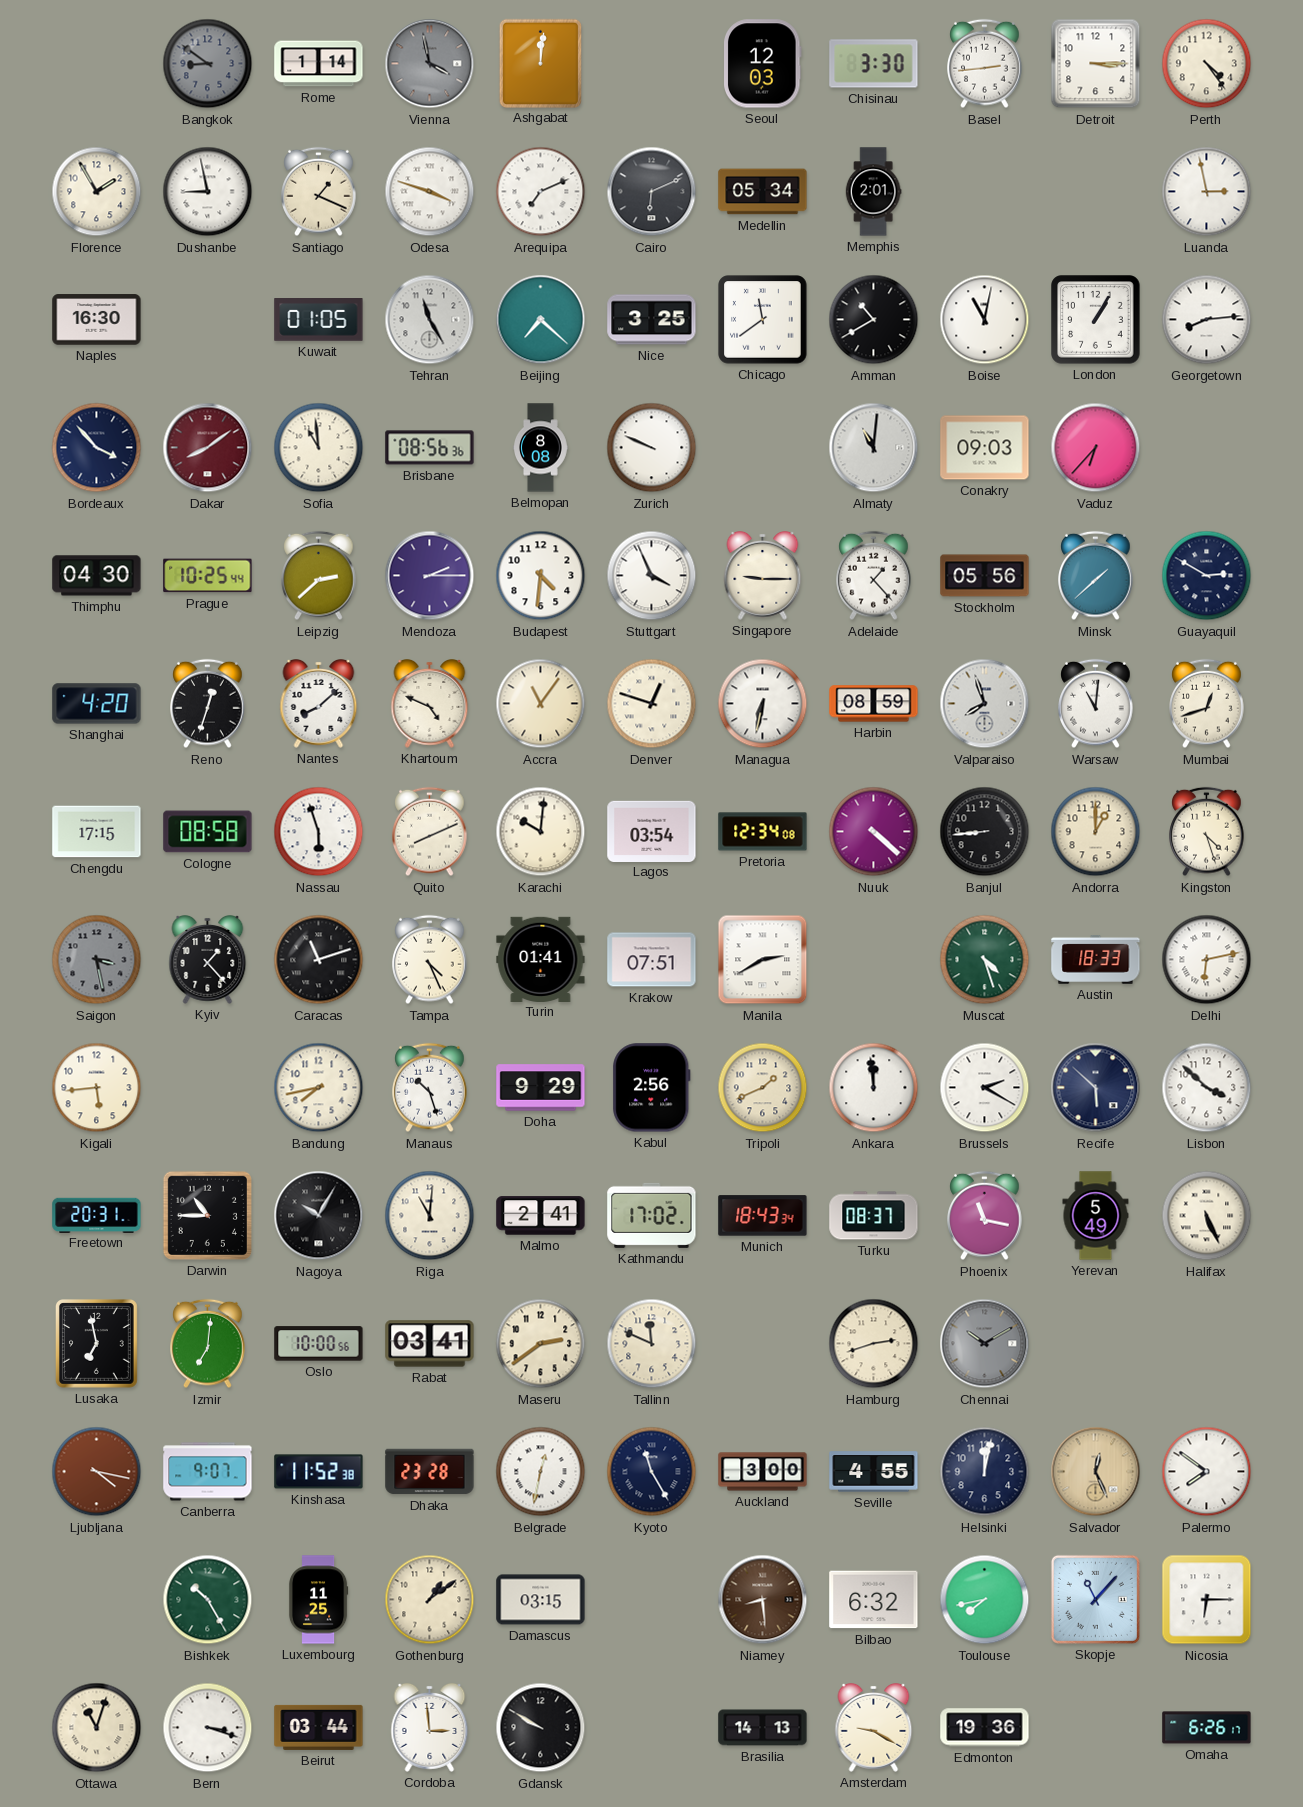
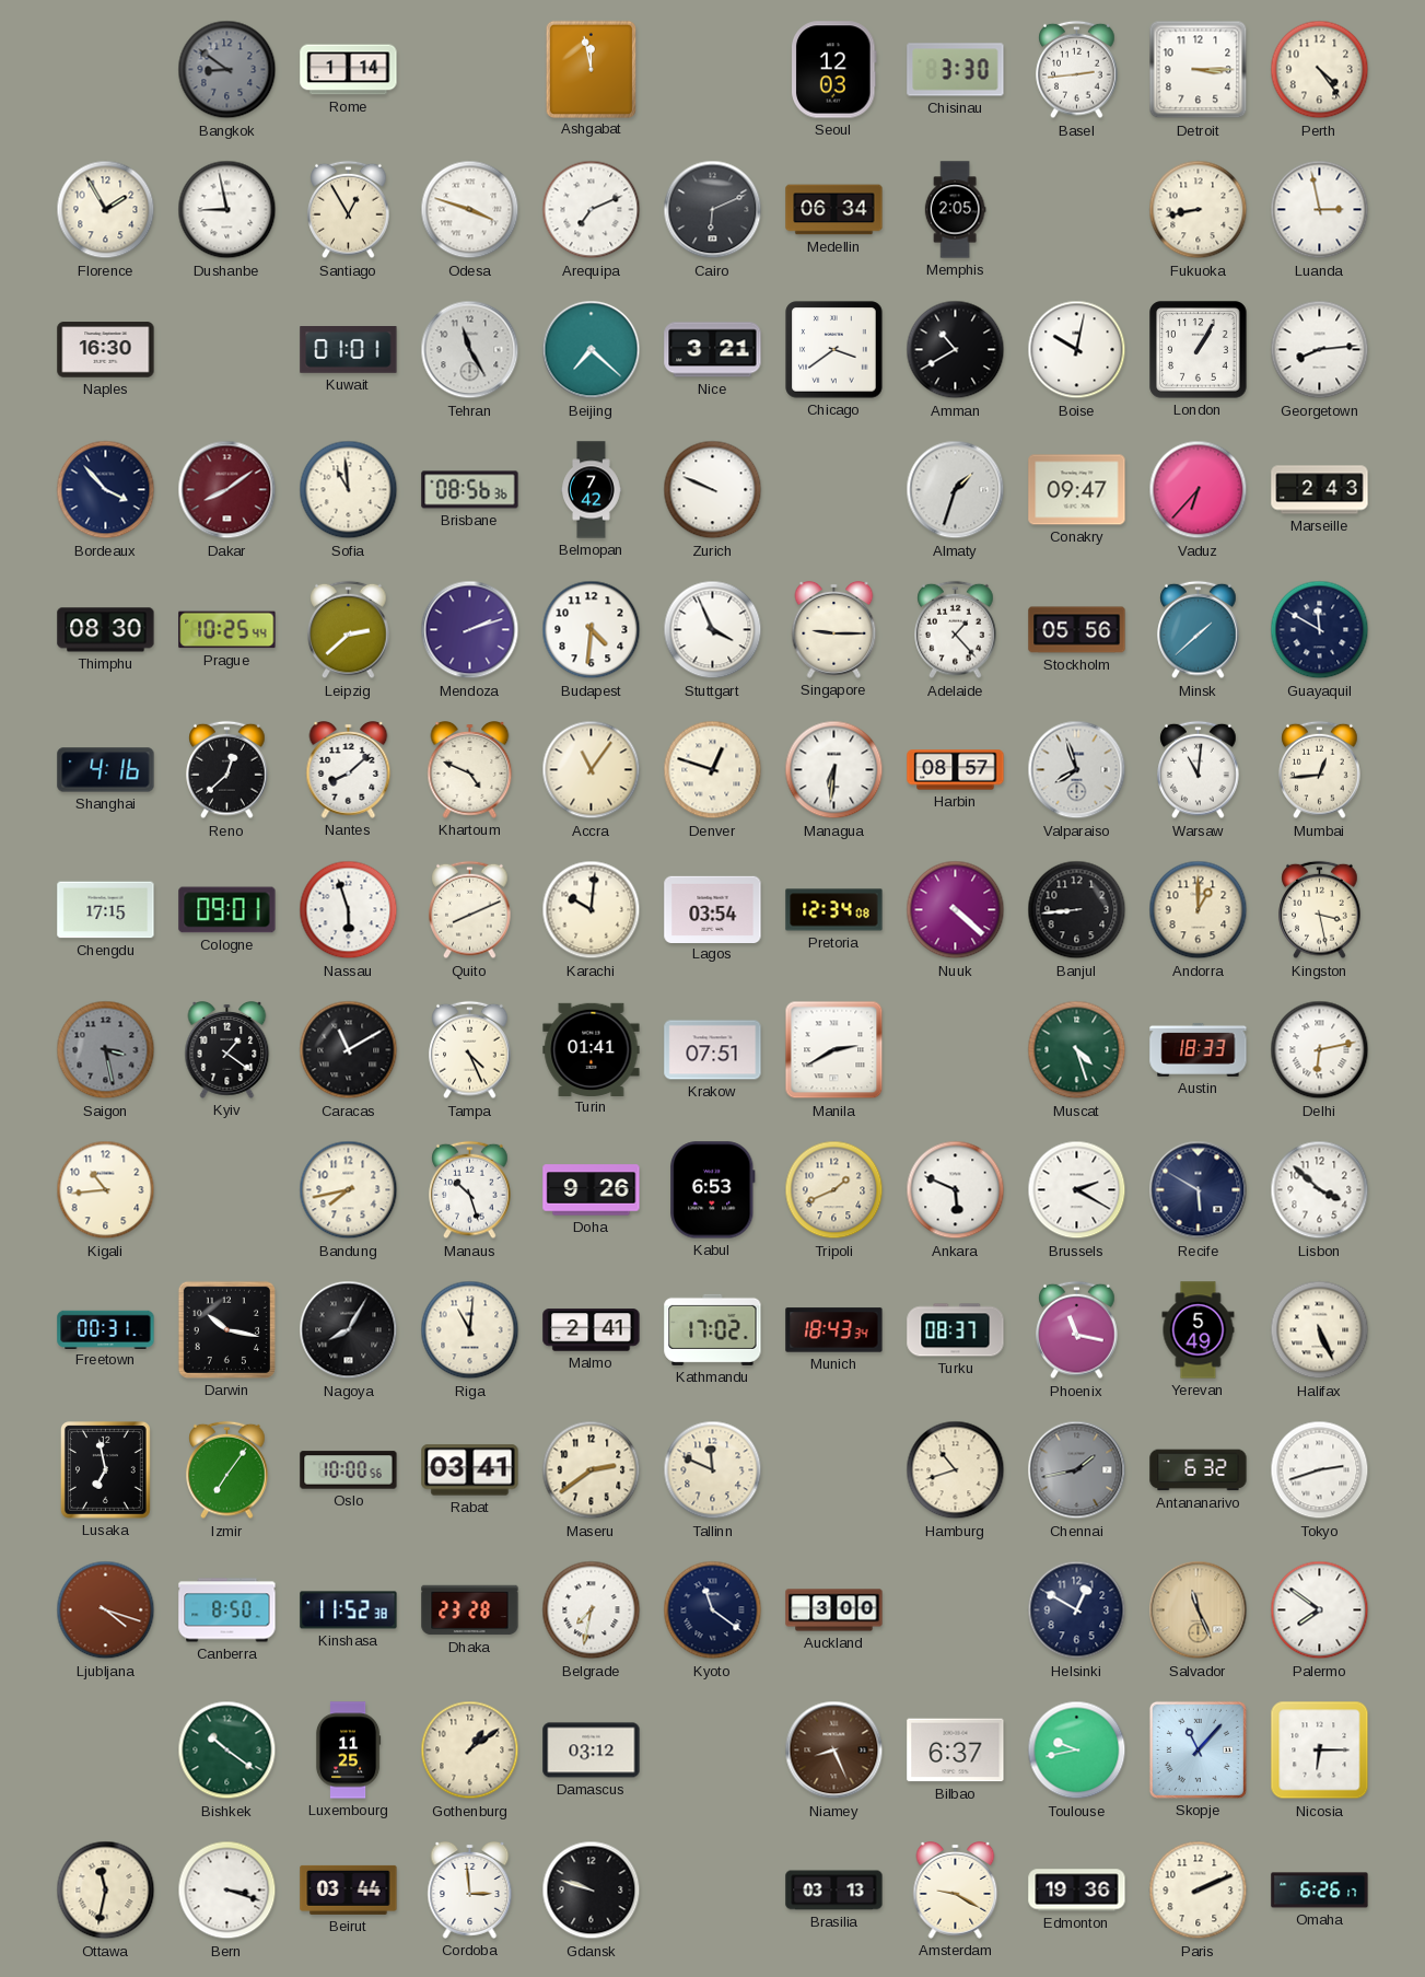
Vienna: 3:58 -> none
Ashgabat: 12:01 -> 11:58
Santiago: 1:19 -> 12:55
Medellin: 05:34 -> 06:34
Memphis: 2:01 -> 2:05
Fukuoka: none -> 8:43
Kuwait: 01:05 -> 01:01
Nice: 3:25 -> 3:21
Chicago: 11:39 -> 3:39
Boise: 11:02 -> 10:02
Belmopan: 8:08 -> 7:42
Almaty: 11:01 -> 1:33
Conakry: 09:03 -> 09:47
Marseille: none -> 2:43
Thimphu: 04:30 -> 08:30
Mendoza: 2:15 -> 2:12
Guayaquil: 2:50 -> 11:50
Shanghai: 4:20 -> 4:16
Reno: 12:33 -> 12:38
Managua: 6:32 -> 6:31
Harbin: 08:59 -> 08:57
Mumbai: 12:42 -> 12:44
Cologne: 08:58 -> 09:01
Kingston: 4:27 -> 3:28
Kyiv: 1:23 -> 1:21
Caracas: 11:12 -> 11:10
Kigali: 5:44 -> 10:44
Doha: 9:29 -> 9:26
Kabul: 2:56 -> 6:53
Ankara: 11:59 -> 5:49
Recife: 5:52 -> 5:50
Freetown: 20:31 -> 00:31
Darwin: 10:45 -> 10:17
Nagoya: 10:05 -> 8:05
Izmir: 7:01 -> 7:06
Hamburg: 2:42 -> 10:42
Chennai: 10:10 -> 1:43
Antananarivo: none -> 6:32
Tokyo: none -> 2:42
Ljubljana: 4:17 -> 4:18
Canberra: 9:07 -> 8:50
Belgrade: 12:32 -> 7:32
Kyoto: 11:25 -> 11:21
Seville: 4:55 -> none
Helsinki: 12:02 -> 12:50
Salvador: 12:26 -> 11:26
Bishkek: 10:25 -> 10:21
Damascus: 03:15 -> 03:12
Niamey: 8:29 -> 8:26
Bilbao: 6:32 -> 6:37
Toulouse: 7:43 -> 9:43
Ottawa: 11:03 -> 11:32
Gdansk: 9:50 -> 9:48
Brasilia: 14:13 -> 03:13
Paris: none -> 2:11
